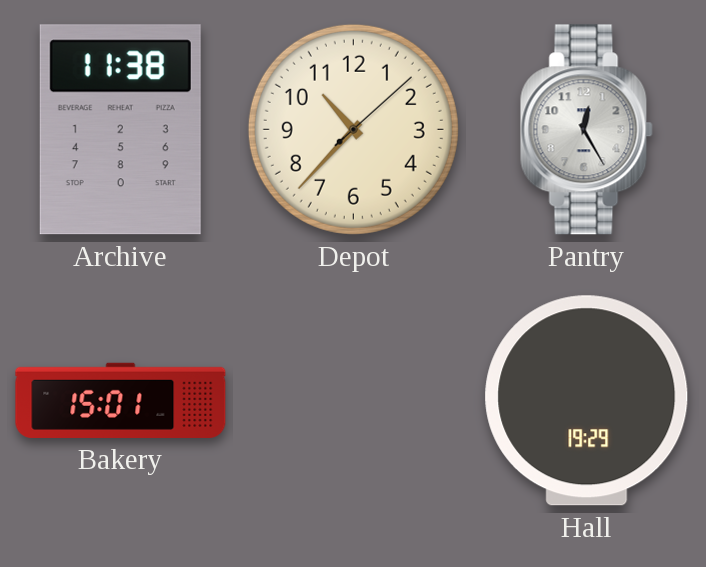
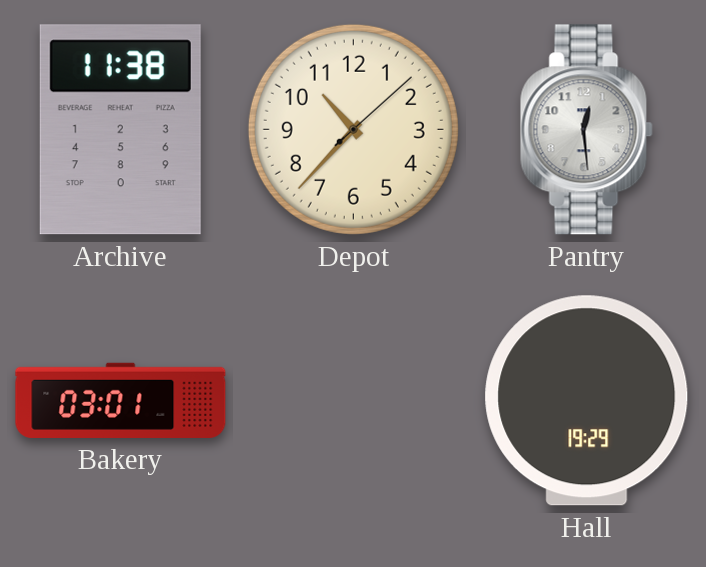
Pantry: 12:25 -> 12:29
Bakery: 15:01 -> 03:01
